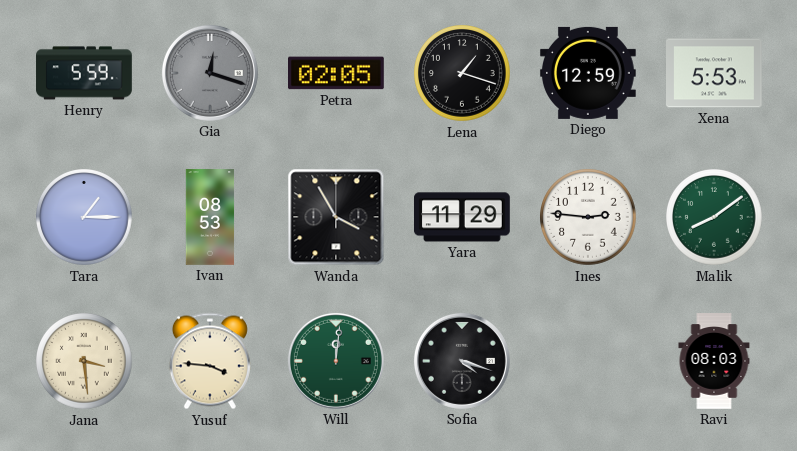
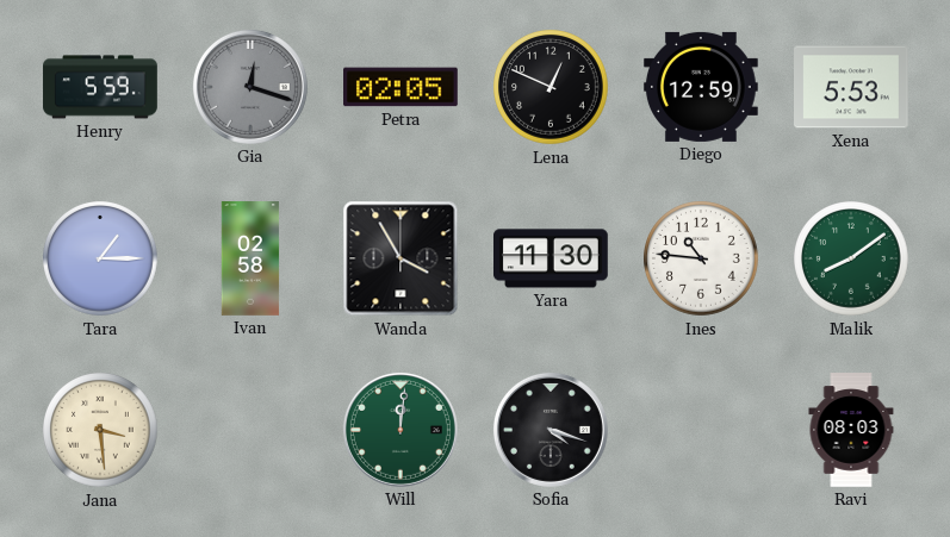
Lena: 1:18 -> 12:49
Ivan: 08:53 -> 02:58
Yara: 11:29 -> 11:30
Ines: 2:46 -> 10:46
Yusuf: 3:46 -> none
